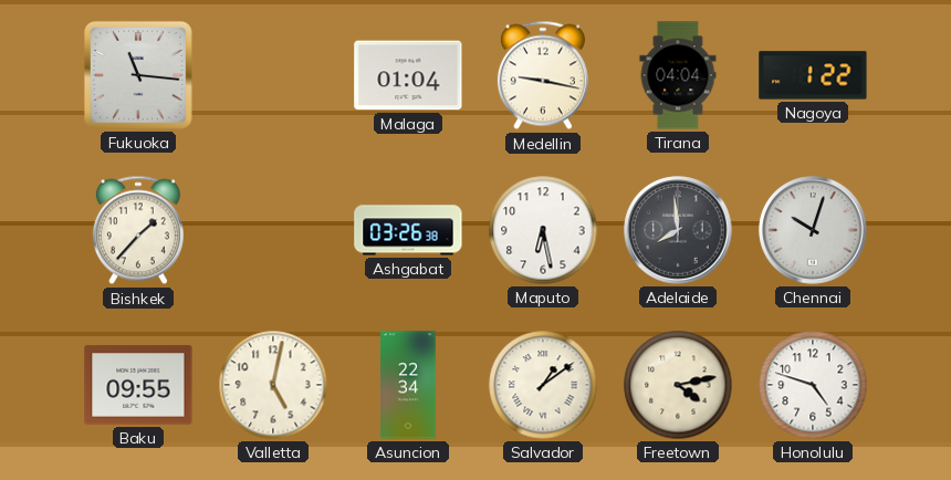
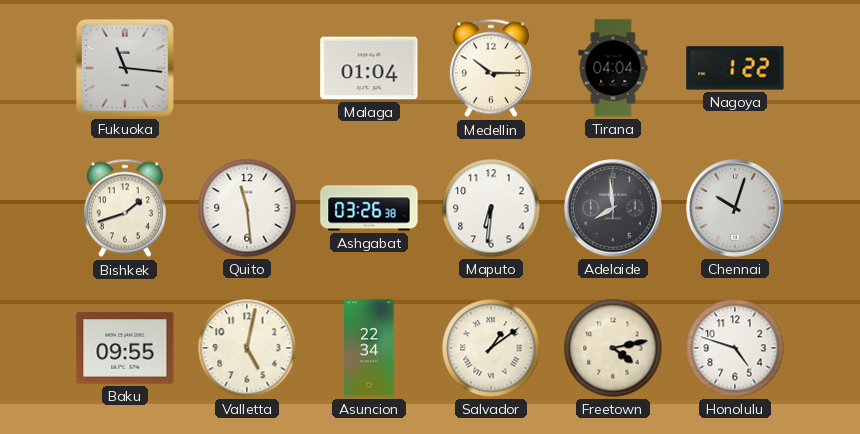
Medellin: 9:17 -> 10:15
Bishkek: 1:37 -> 1:42
Quito: none -> 11:29
Maputo: 6:28 -> 6:31
